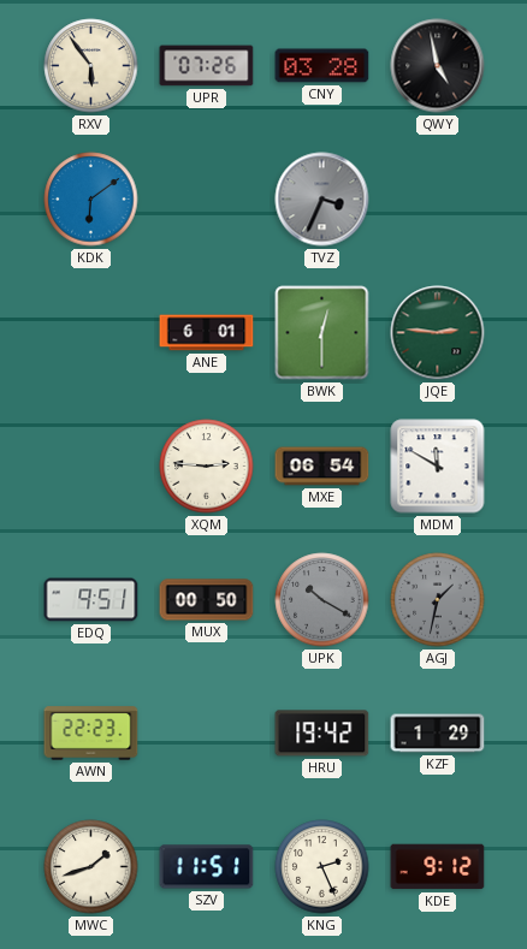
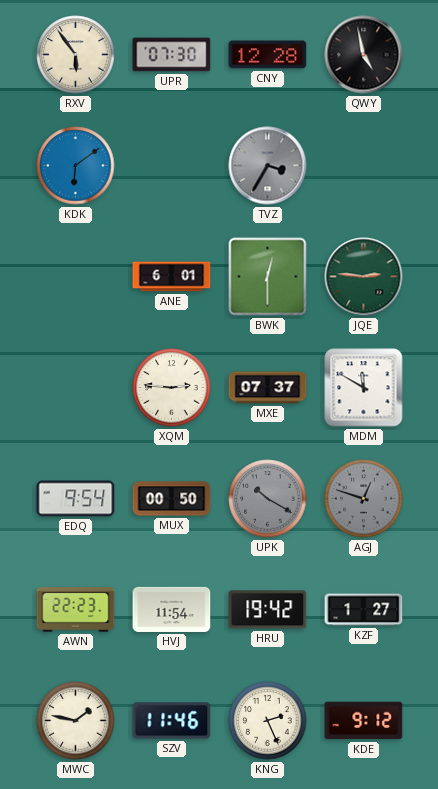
UPR: 07:26 -> 07:30
CNY: 03:28 -> 12:28
TVZ: 3:34 -> 3:35
MXE: 06:54 -> 07:37
EDQ: 9:51 -> 9:54
AGJ: 1:32 -> 12:48
HVJ: none -> 11:54
KZF: 1:29 -> 1:27
MWC: 1:42 -> 1:47
SZV: 11:51 -> 11:46
